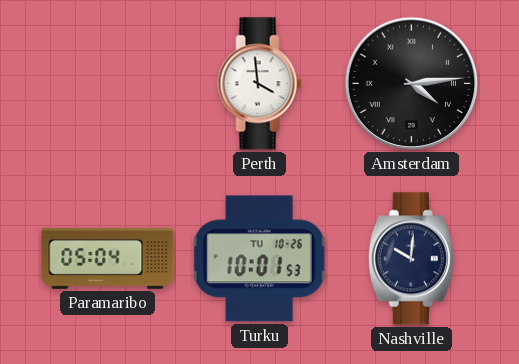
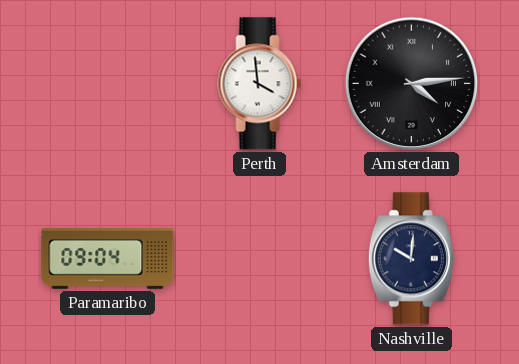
Paramaribo: 05:04 -> 09:04
Turku: 10:01 -> none
